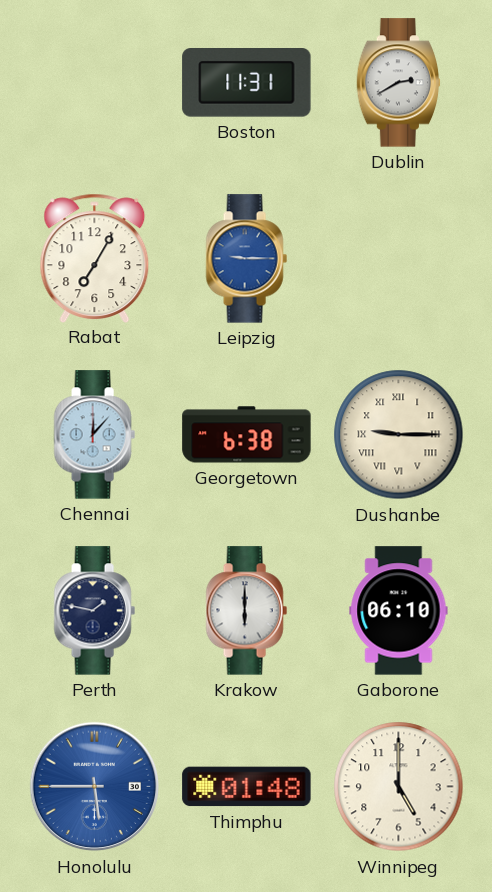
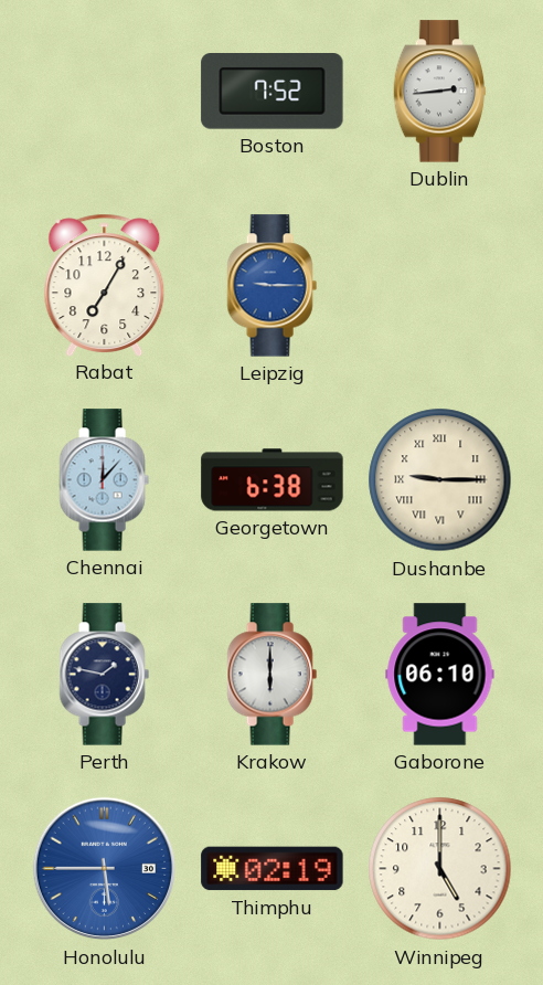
Boston: 11:31 -> 7:52
Dublin: 2:40 -> 2:44
Thimphu: 01:48 -> 02:19
